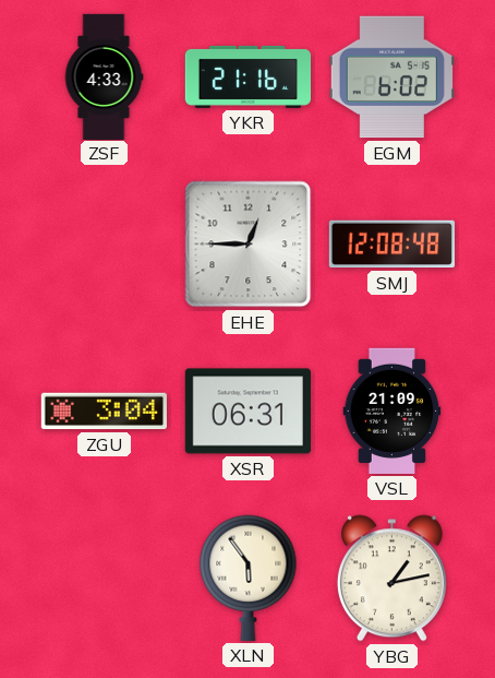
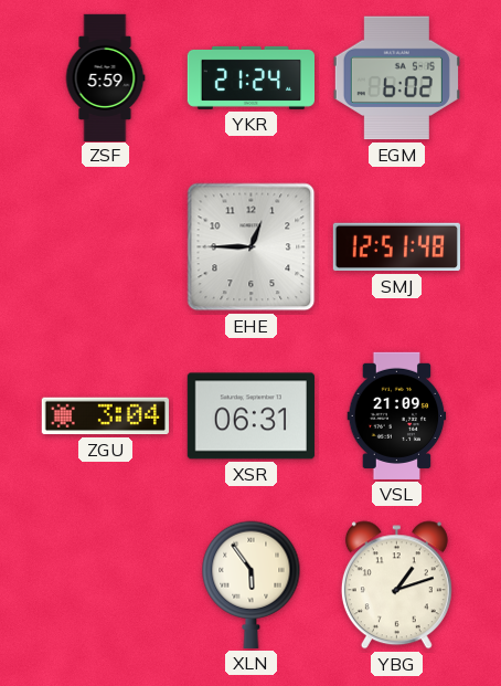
ZSF: 4:33 -> 5:59
YKR: 21:16 -> 21:24
SMJ: 12:08 -> 12:51
YBG: 1:13 -> 1:12
